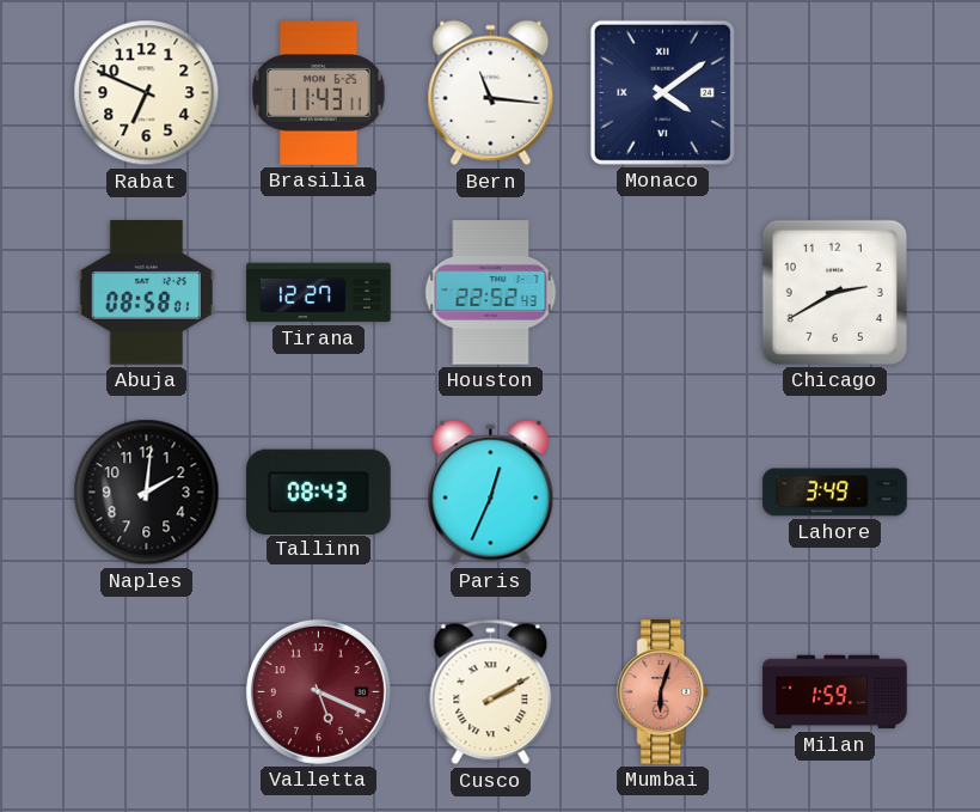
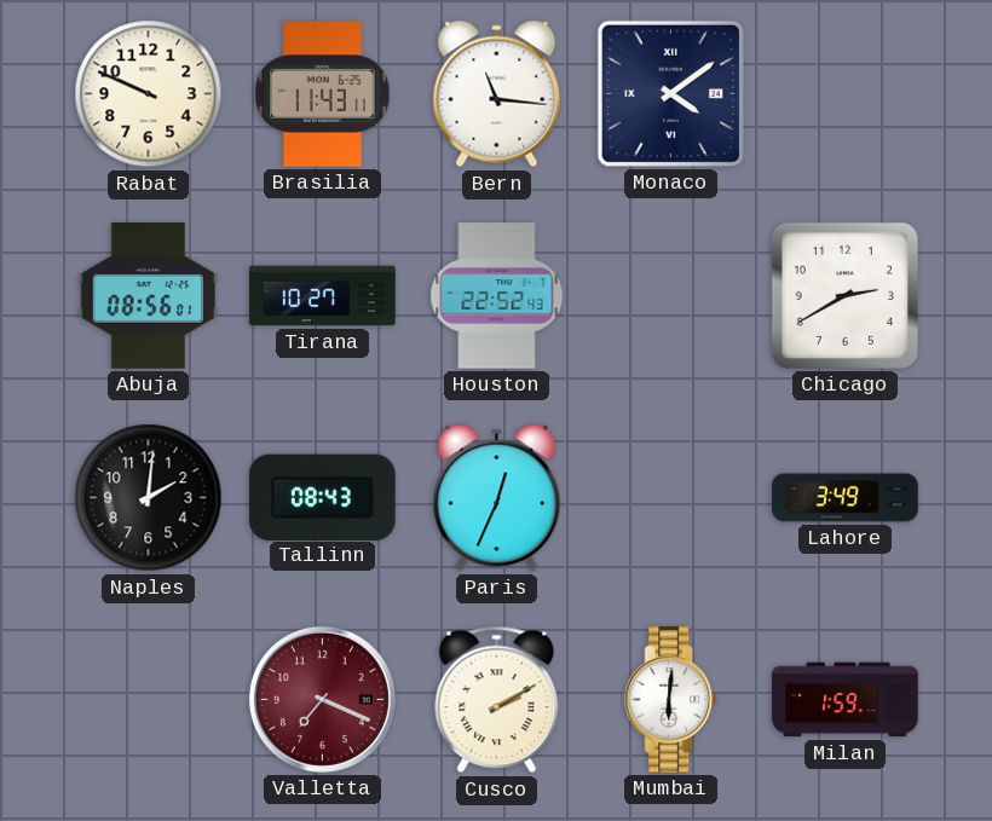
Rabat: 6:49 -> 9:49
Abuja: 08:58 -> 08:56
Tirana: 12:27 -> 10:27
Valletta: 5:19 -> 7:19
Mumbai: 6:03 -> 6:01
Mumbai dial: salmon -> white
